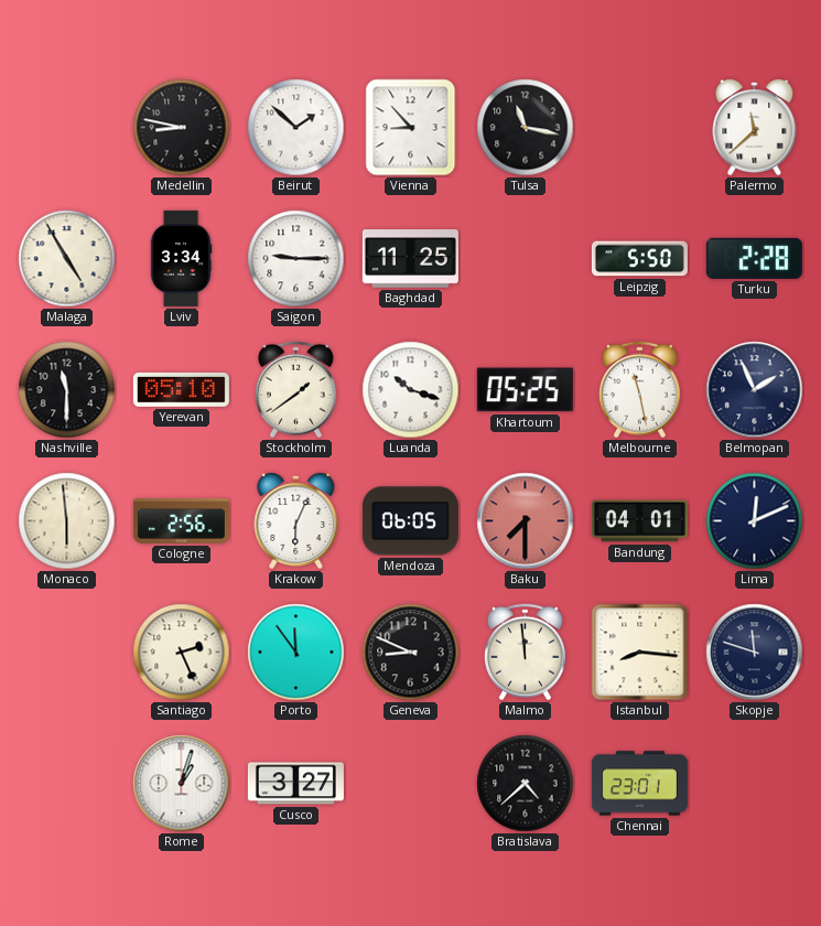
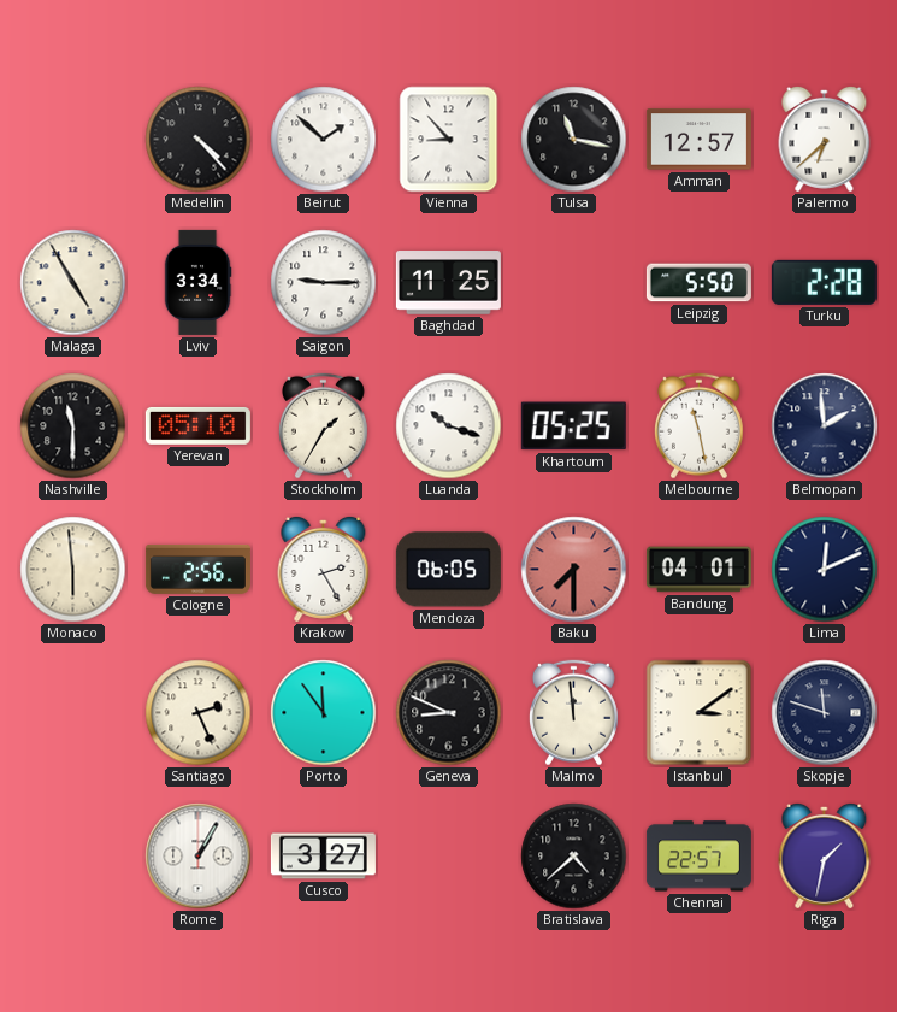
Medellin: 8:47 -> 4:23
Amman: none -> 12:57
Palermo: 11:38 -> 6:38
Stockholm: 1:39 -> 1:35
Belmopan: 1:56 -> 1:59
Krakow: 6:04 -> 2:25
Istanbul: 8:16 -> 3:09
Rome: 1:03 -> 1:05
Chennai: 23:01 -> 22:57
Riga: none -> 1:32
